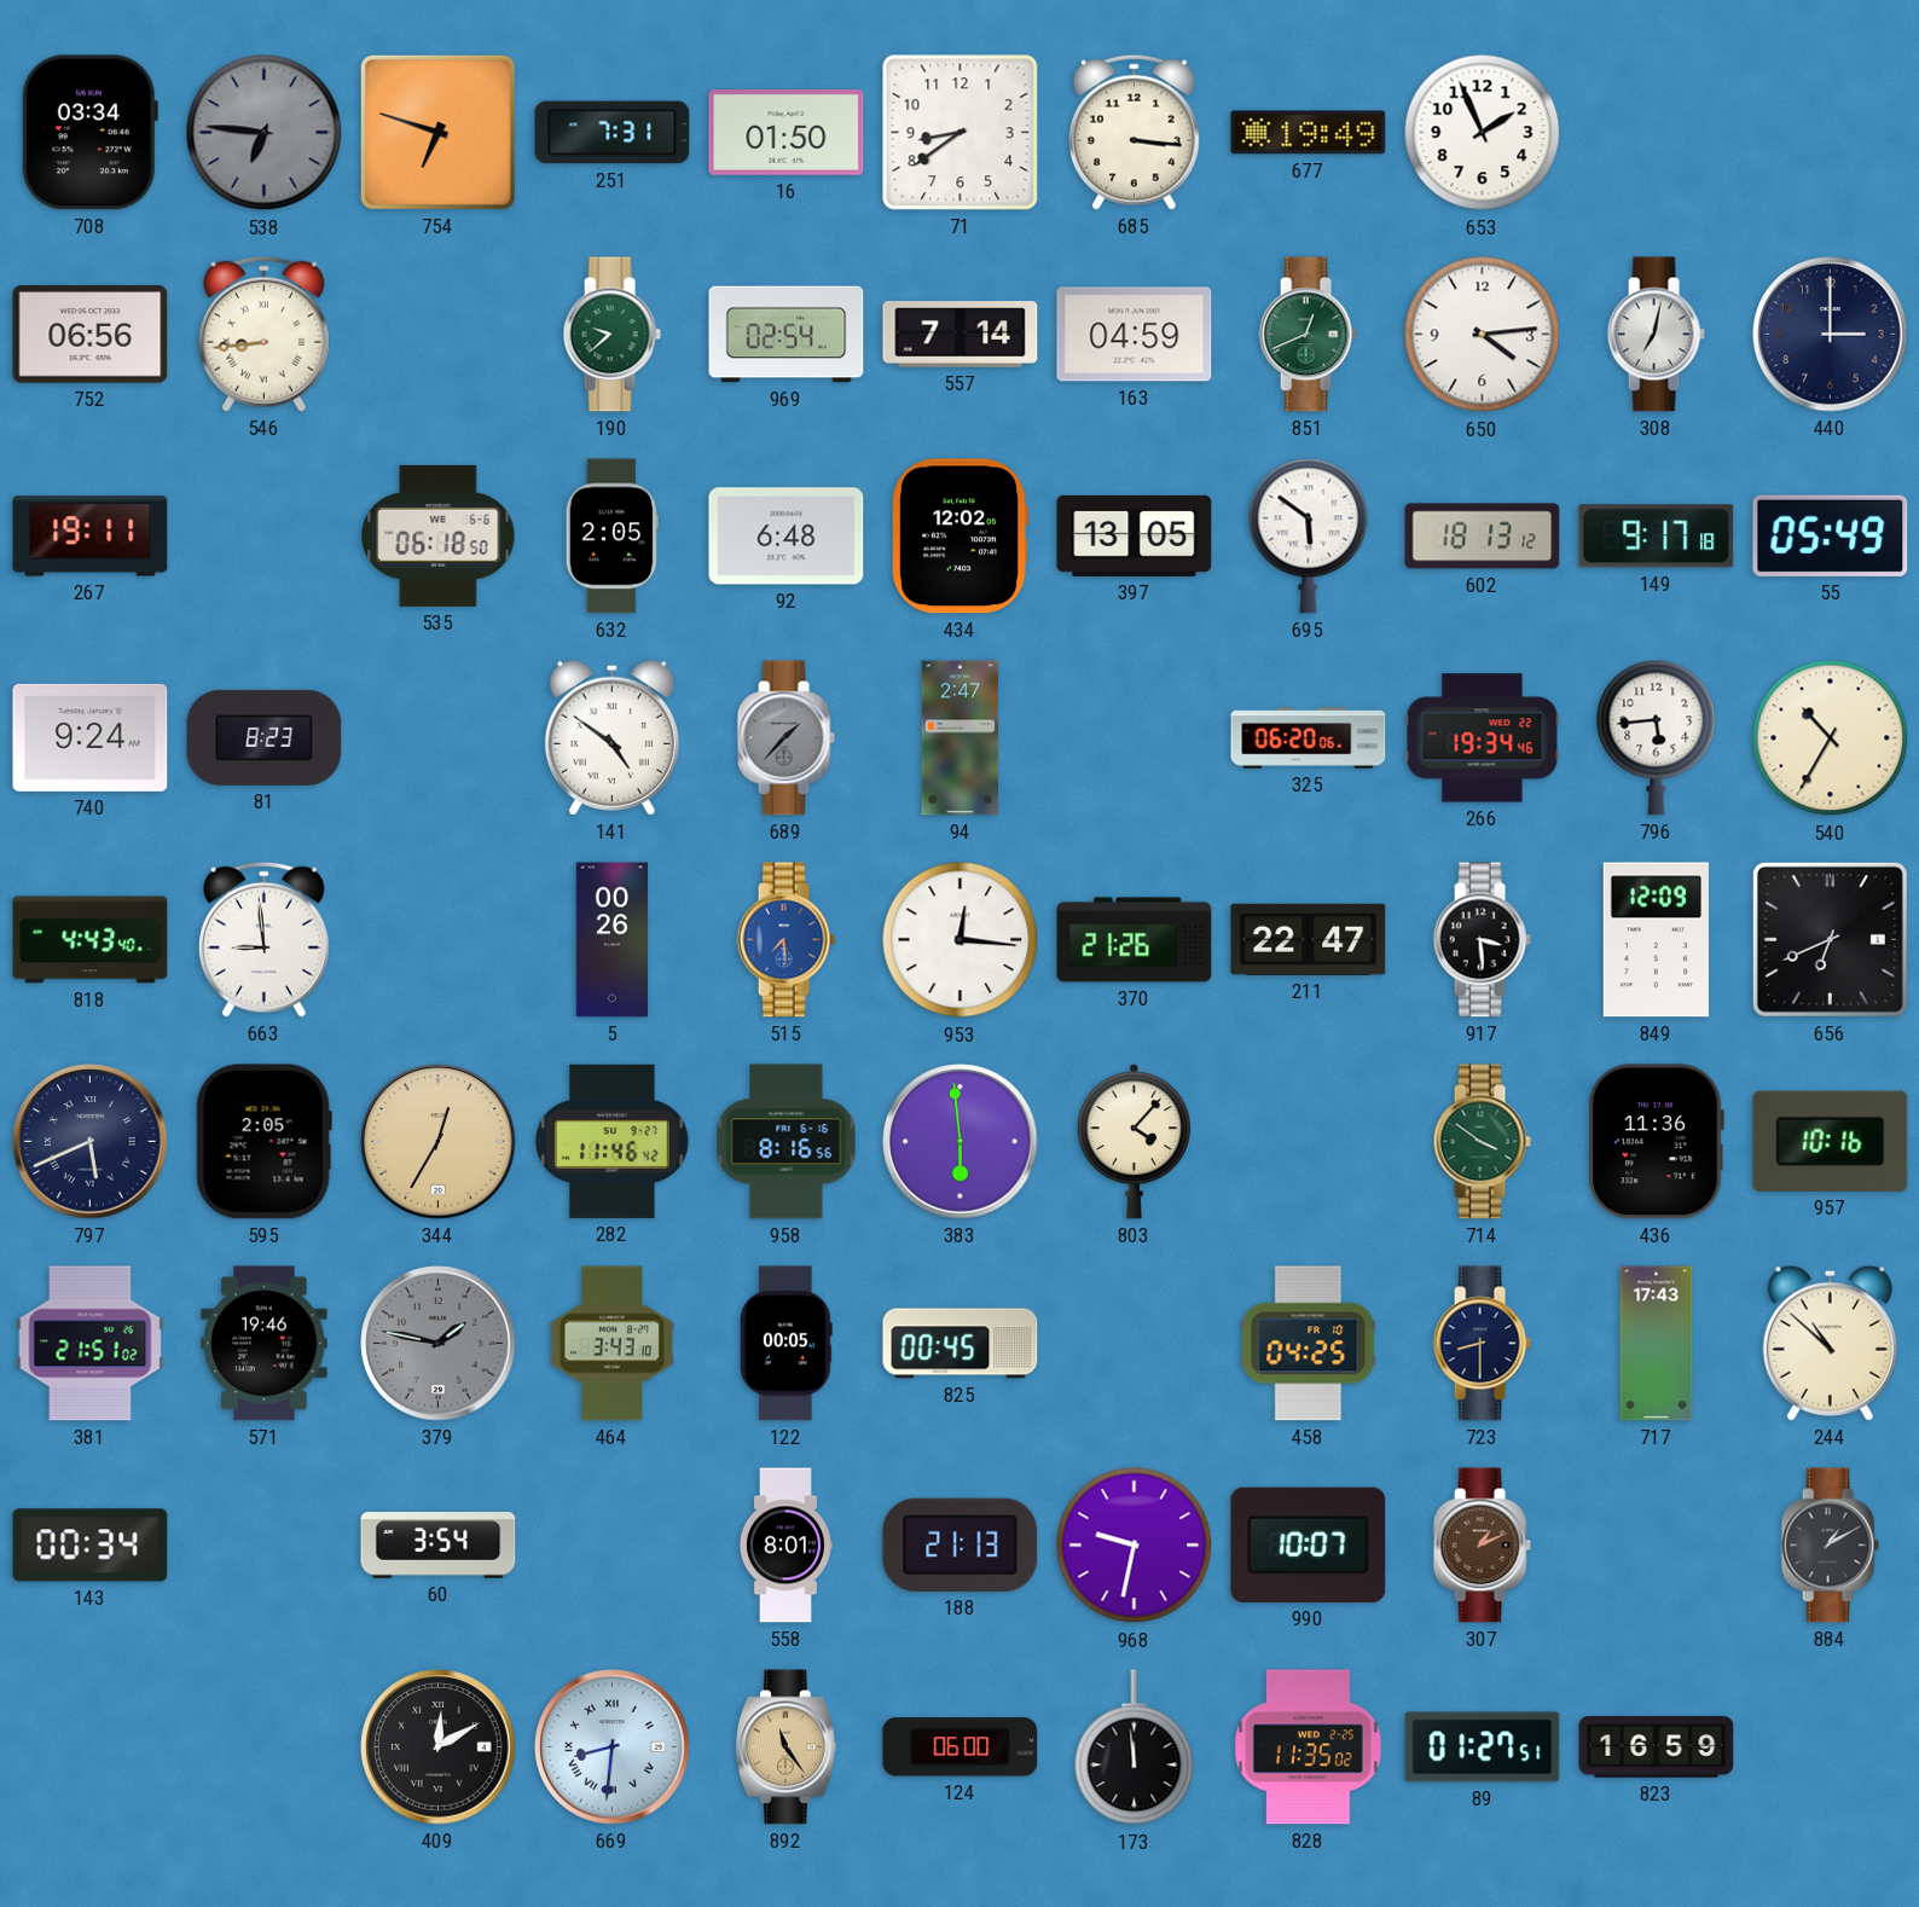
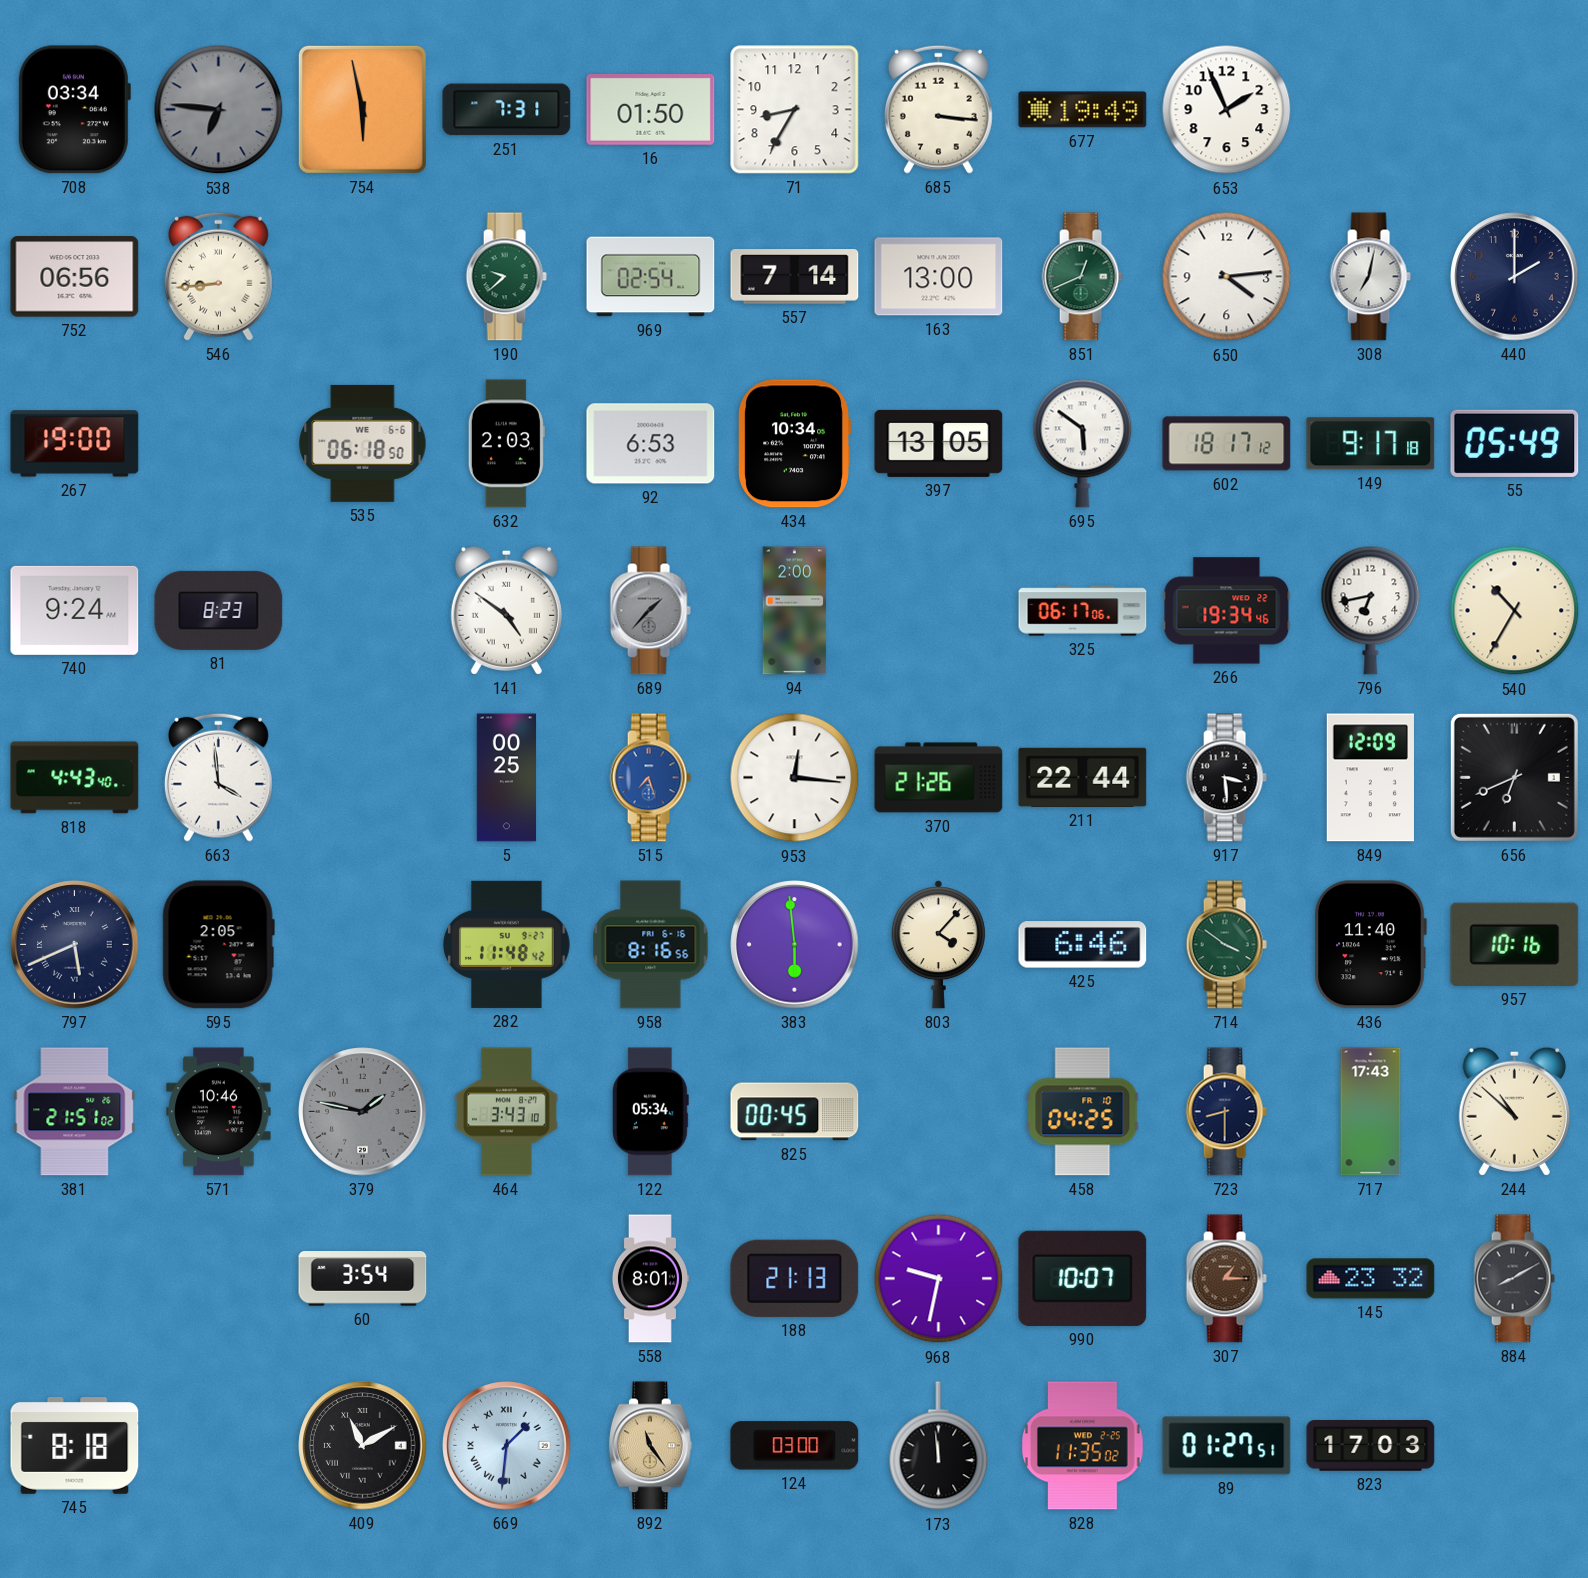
754: 6:48 -> 5:58
71: 8:39 -> 8:35
163: 04:59 -> 13:00
440: 3:00 -> 2:00
267: 19:11 -> 19:00
632: 2:05 -> 2:03
92: 6:48 -> 6:53
434: 12:02 -> 10:34
602: 18:13 -> 18:17
94: 2:47 -> 2:00
325: 06:20 -> 06:17
796: 5:44 -> 6:43
663: 8:59 -> 3:59
5: 00:26 -> 00:25
515: 7:29 -> 7:27
211: 22:47 -> 22:44
344: 12:35 -> none
282: 11:46 -> 11:48
425: none -> 6:46
436: 11:36 -> 11:40
571: 19:46 -> 10:46
122: 00:05 -> 05:34
143: 00:34 -> none
307: 1:11 -> 1:15
145: none -> 23:32
884: 1:10 -> 8:10
745: none -> 8:18
409: 12:10 -> 11:10
669: 8:31 -> 1:31
124: 06:00 -> 03:00
823: 16:59 -> 17:03
